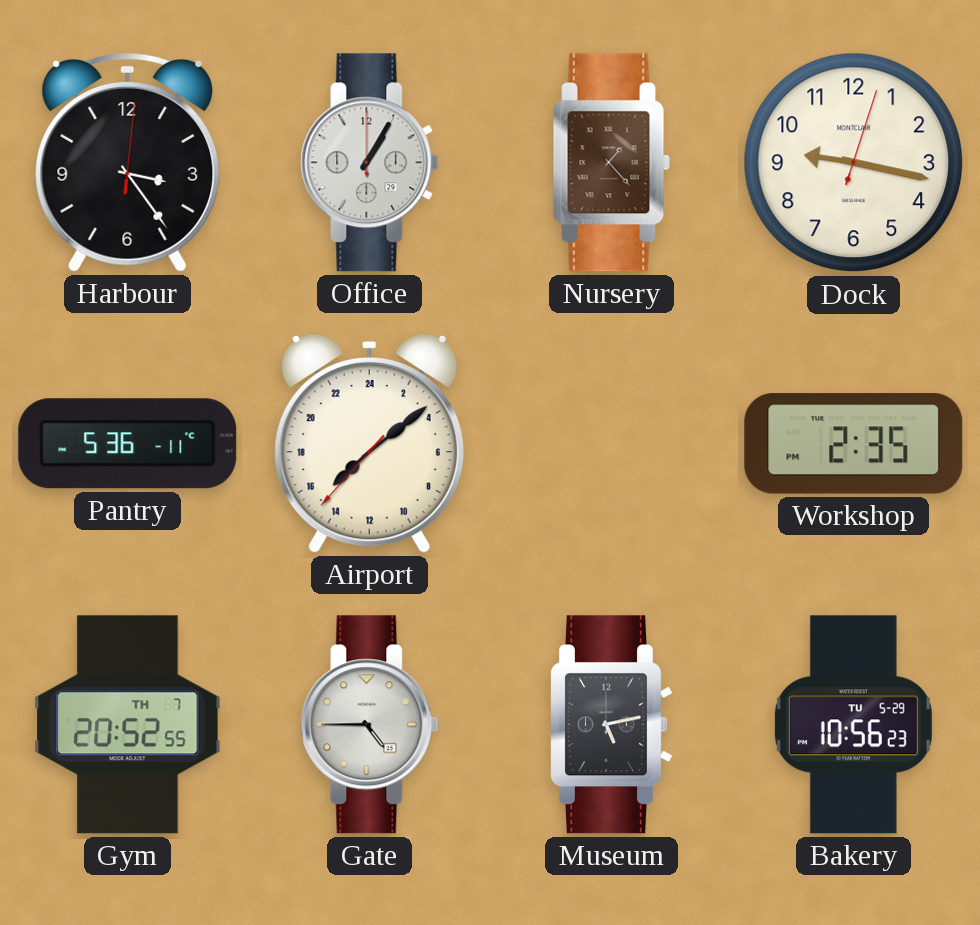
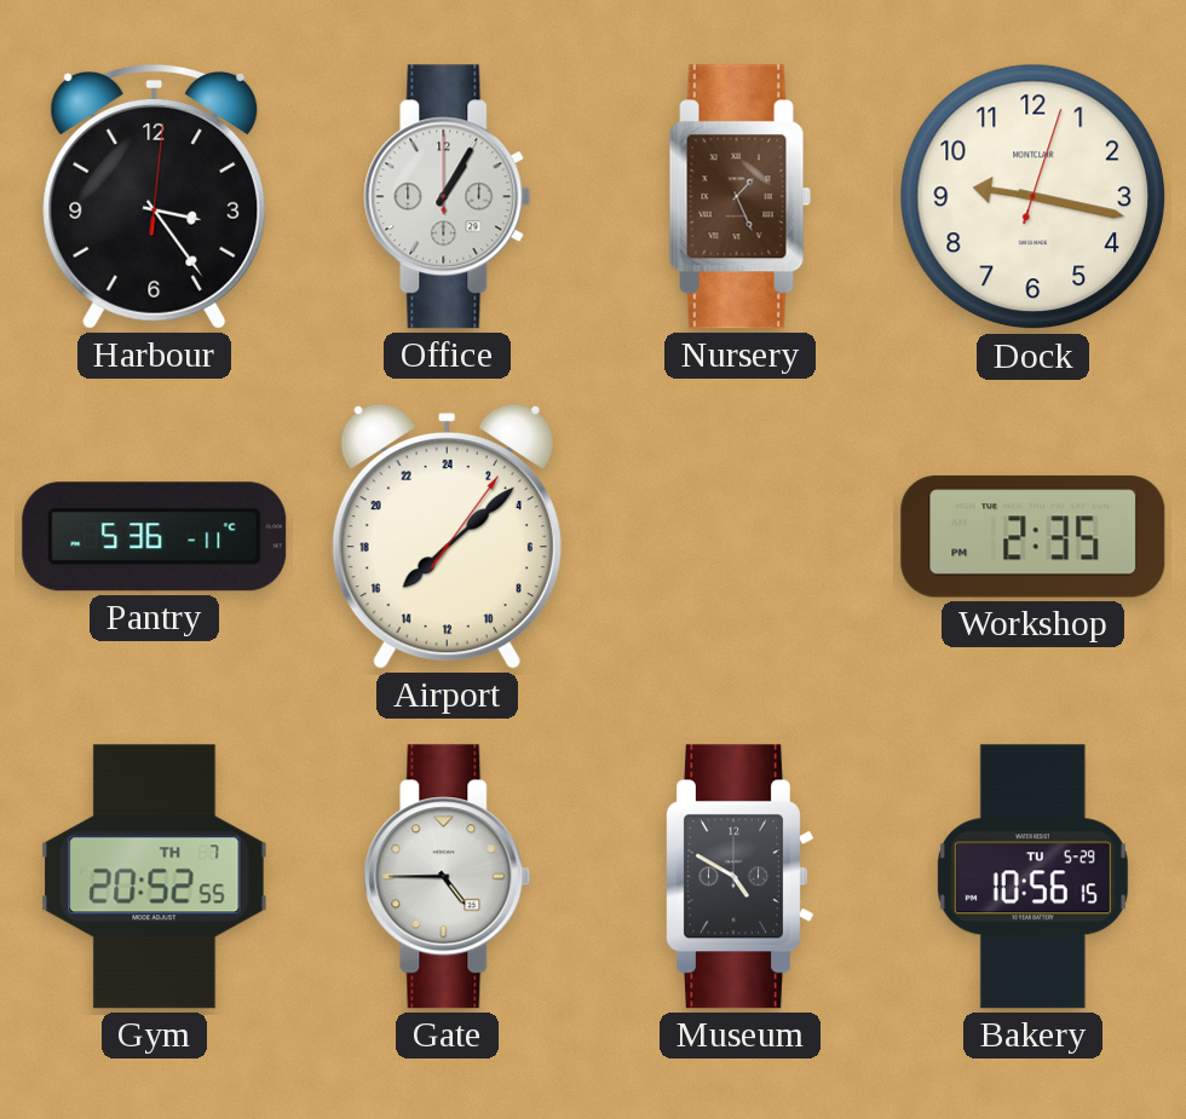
Nursery: 1:23 -> 1:26
Airport: 15:08:37 -> 15:08:06
Museum: 5:13 -> 4:50
Bakery: 10:56:23 -> 10:56:15
